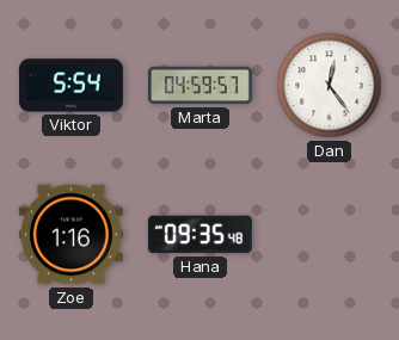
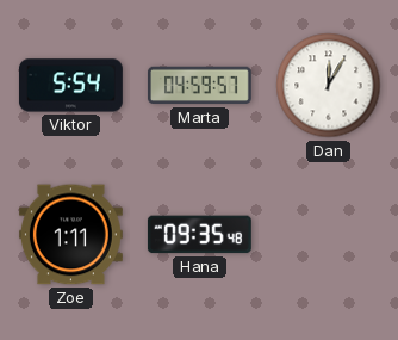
Dan: 12:24 -> 12:05
Zoe: 1:16 -> 1:11
